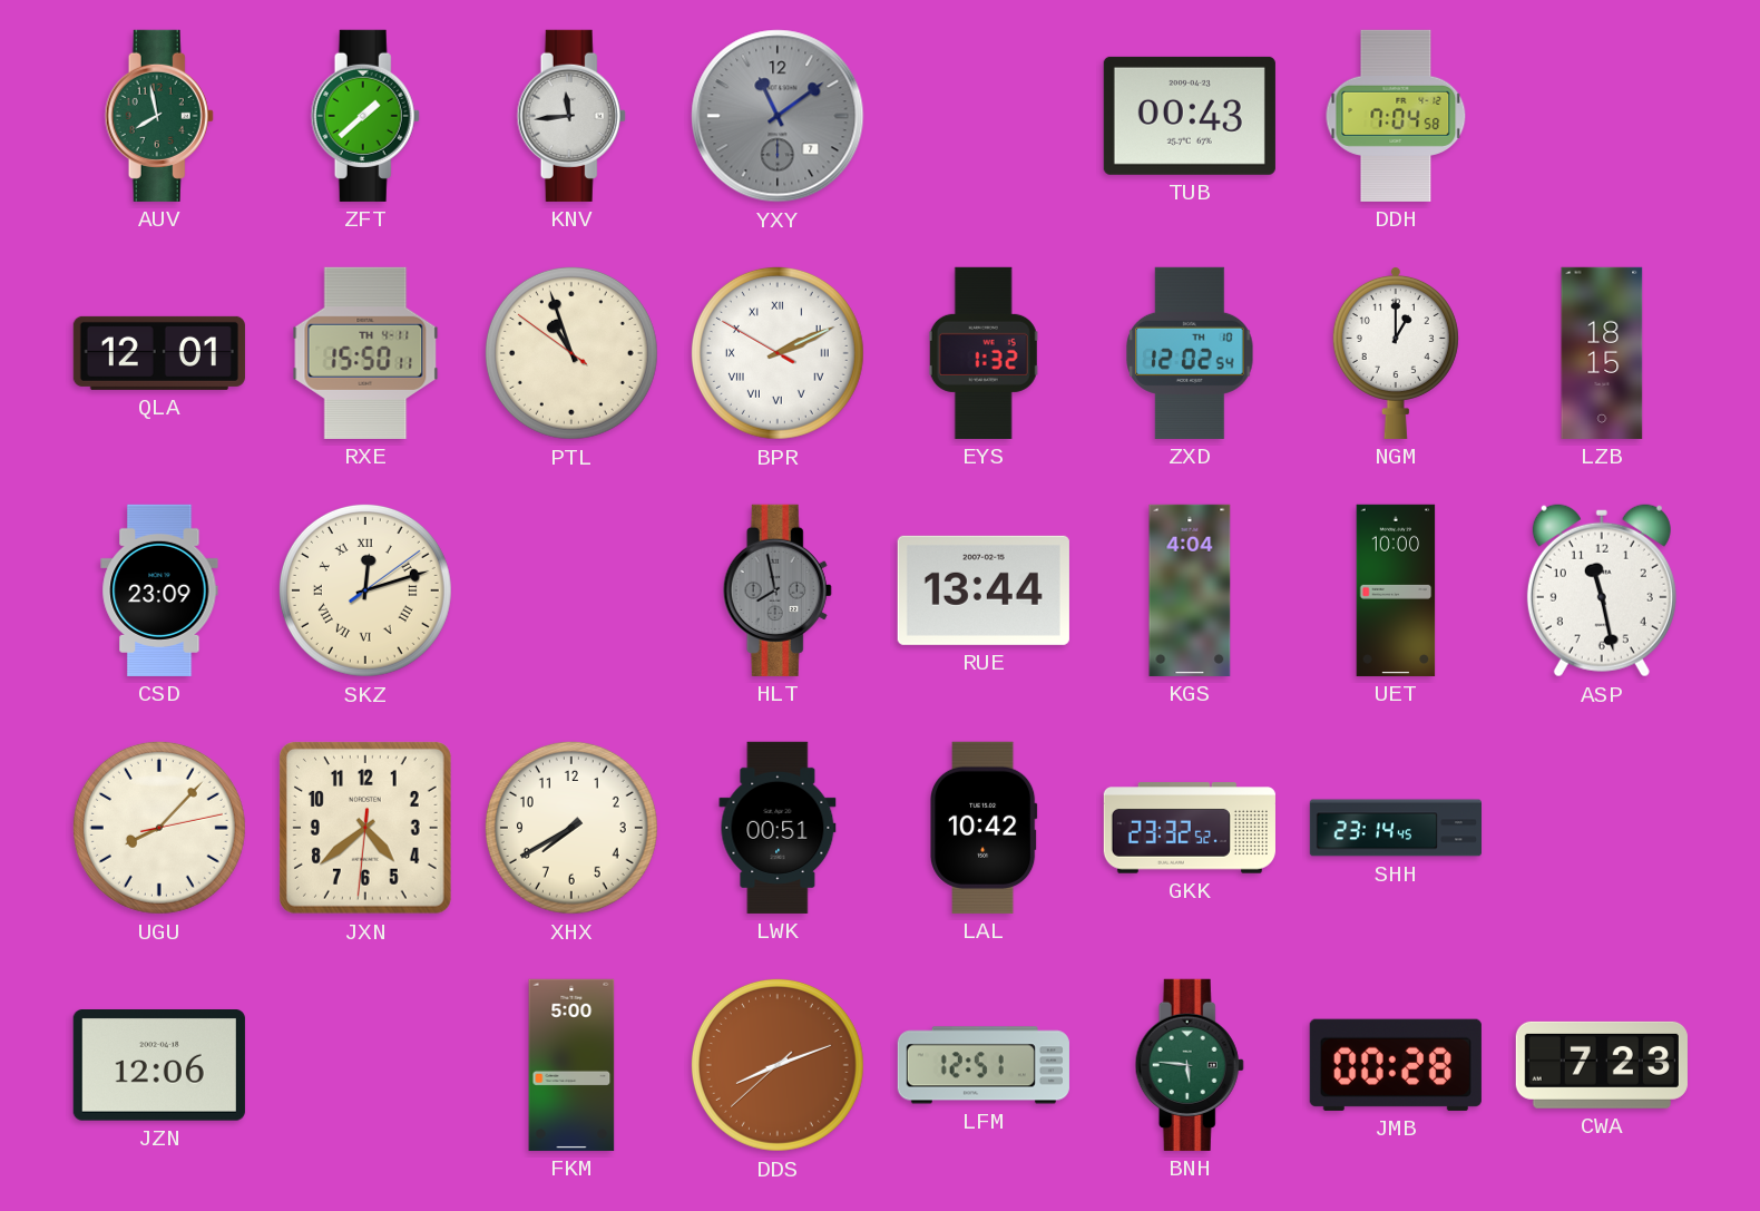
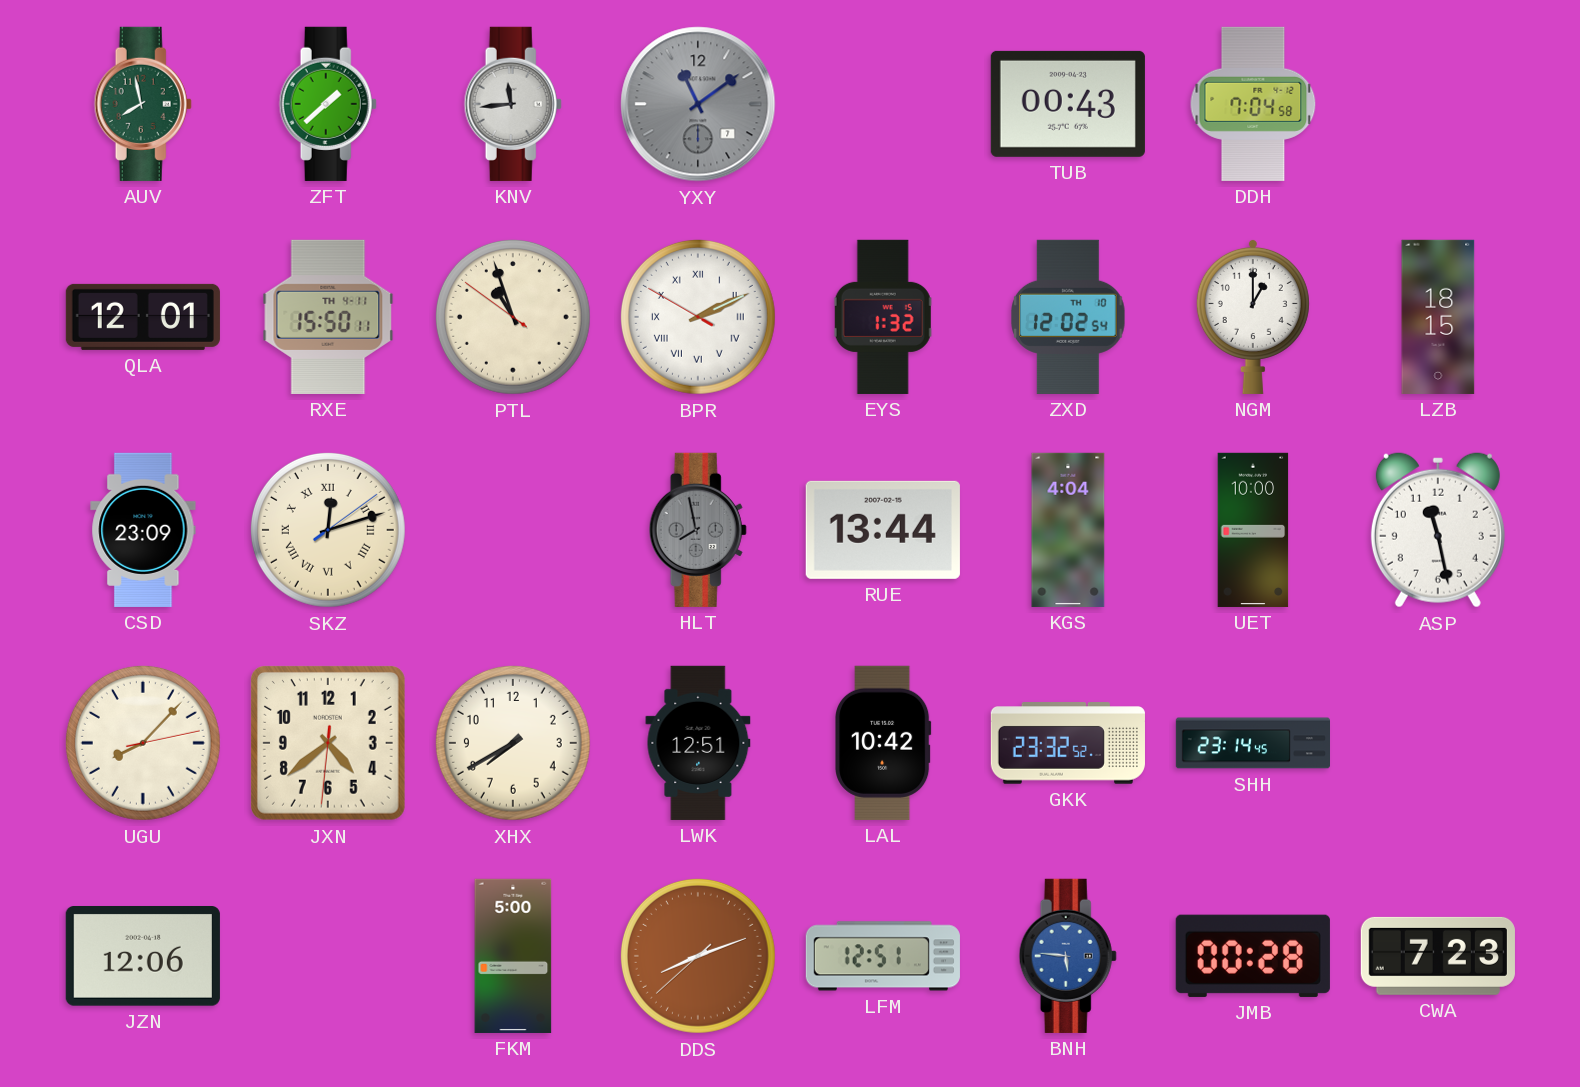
LWK: 00:51 -> 12:51
BNH dial: green -> blue
